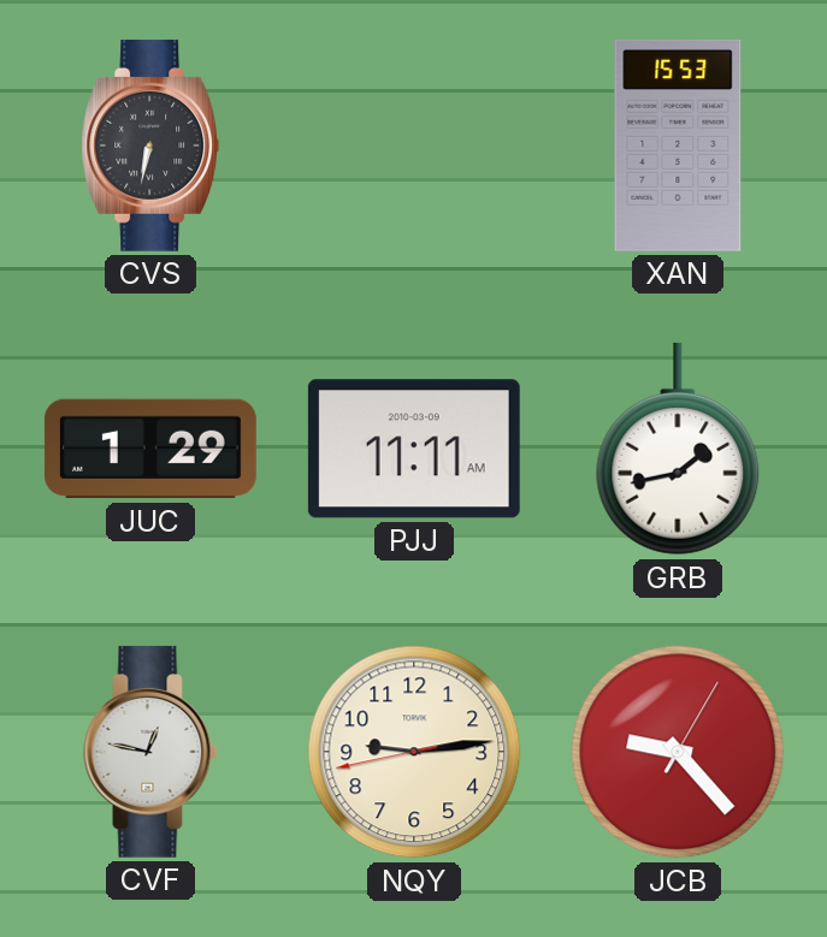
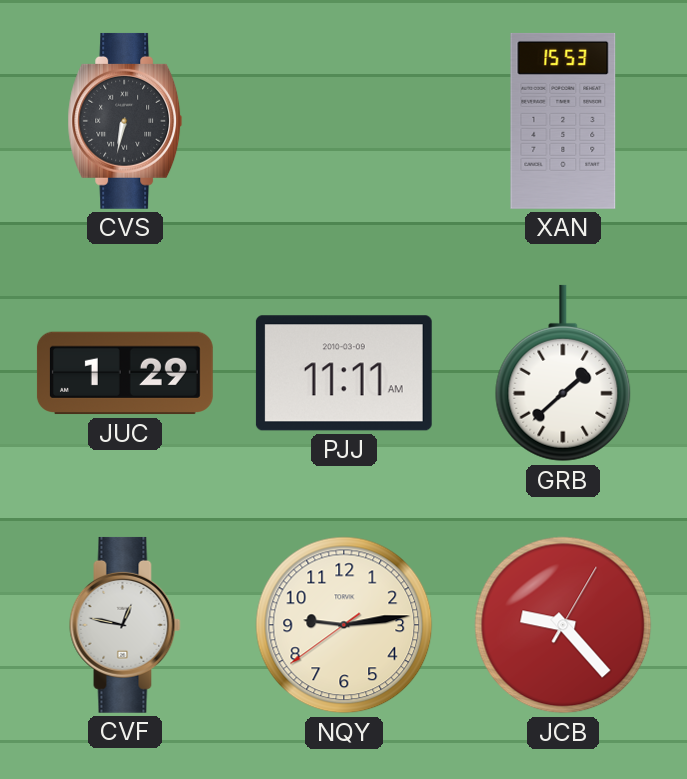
GRB: 1:43 -> 1:38
NQY: 9:13:43 -> 9:13:39
